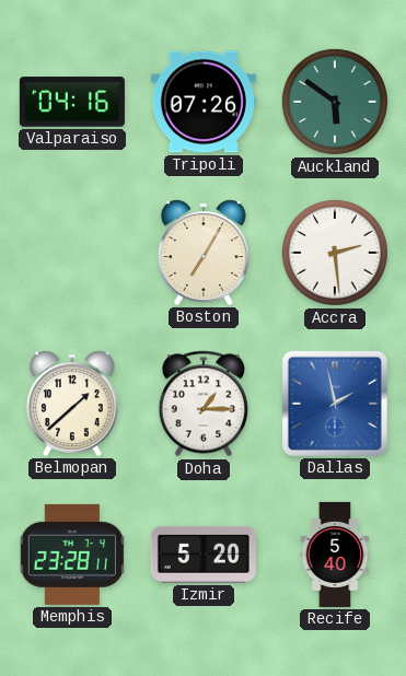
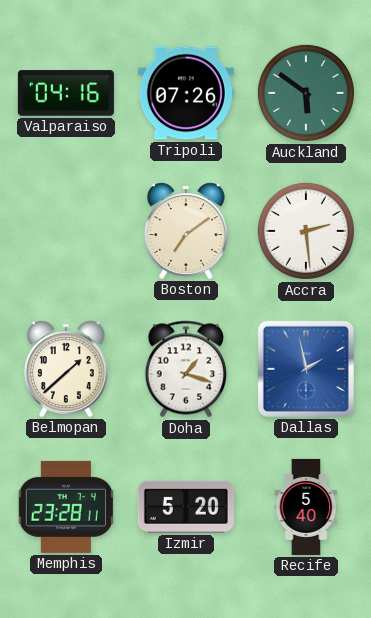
Boston: 7:05 -> 7:09
Doha: 1:15 -> 1:18
